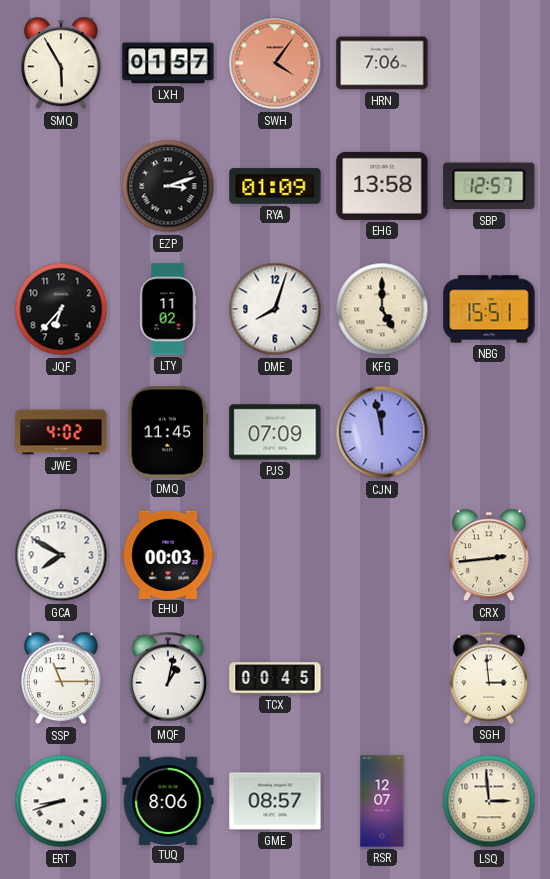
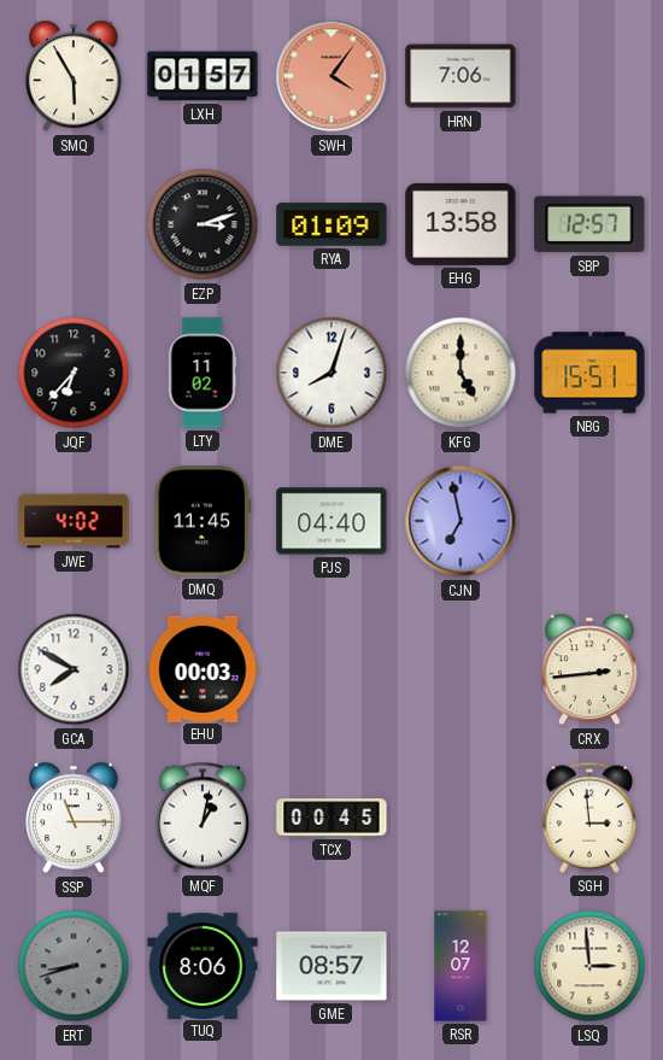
PJS: 07:09 -> 04:40
CJN: 11:58 -> 6:58
ERT dial: white -> grey
